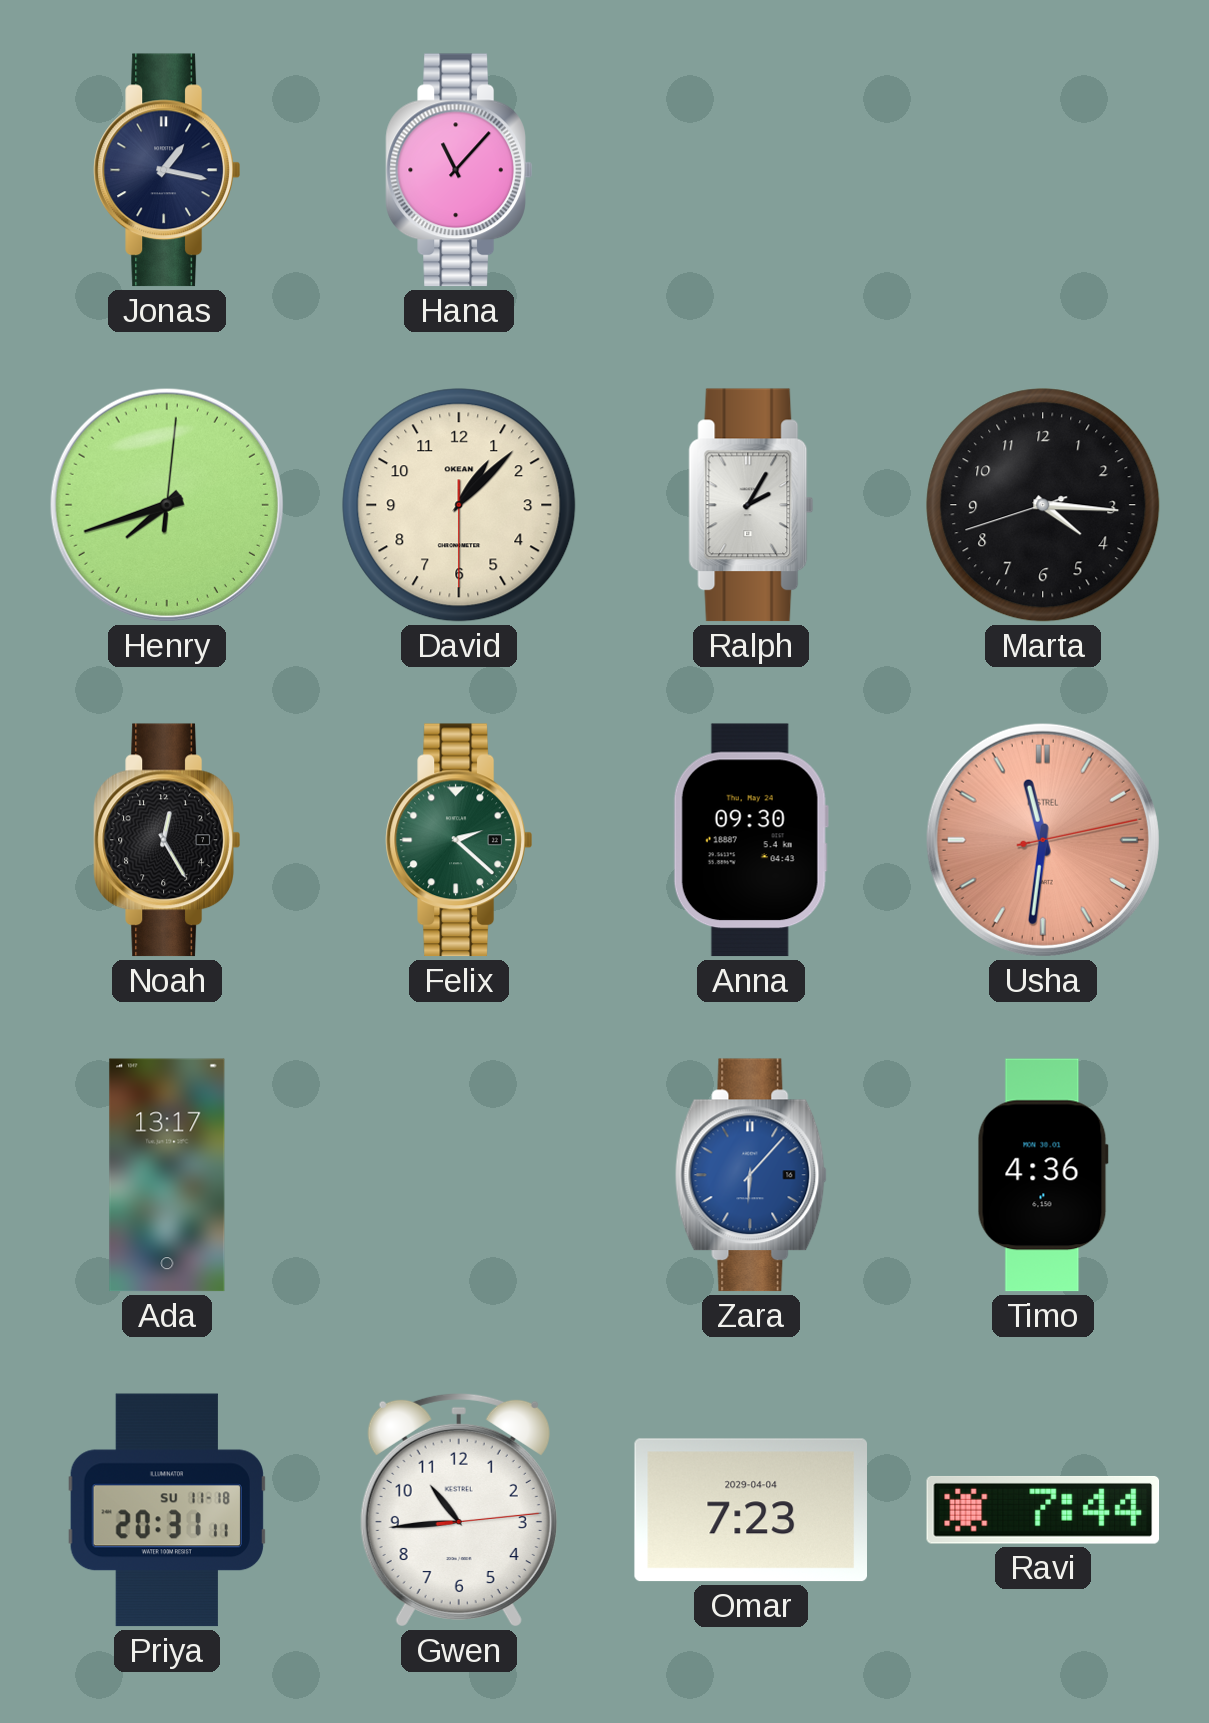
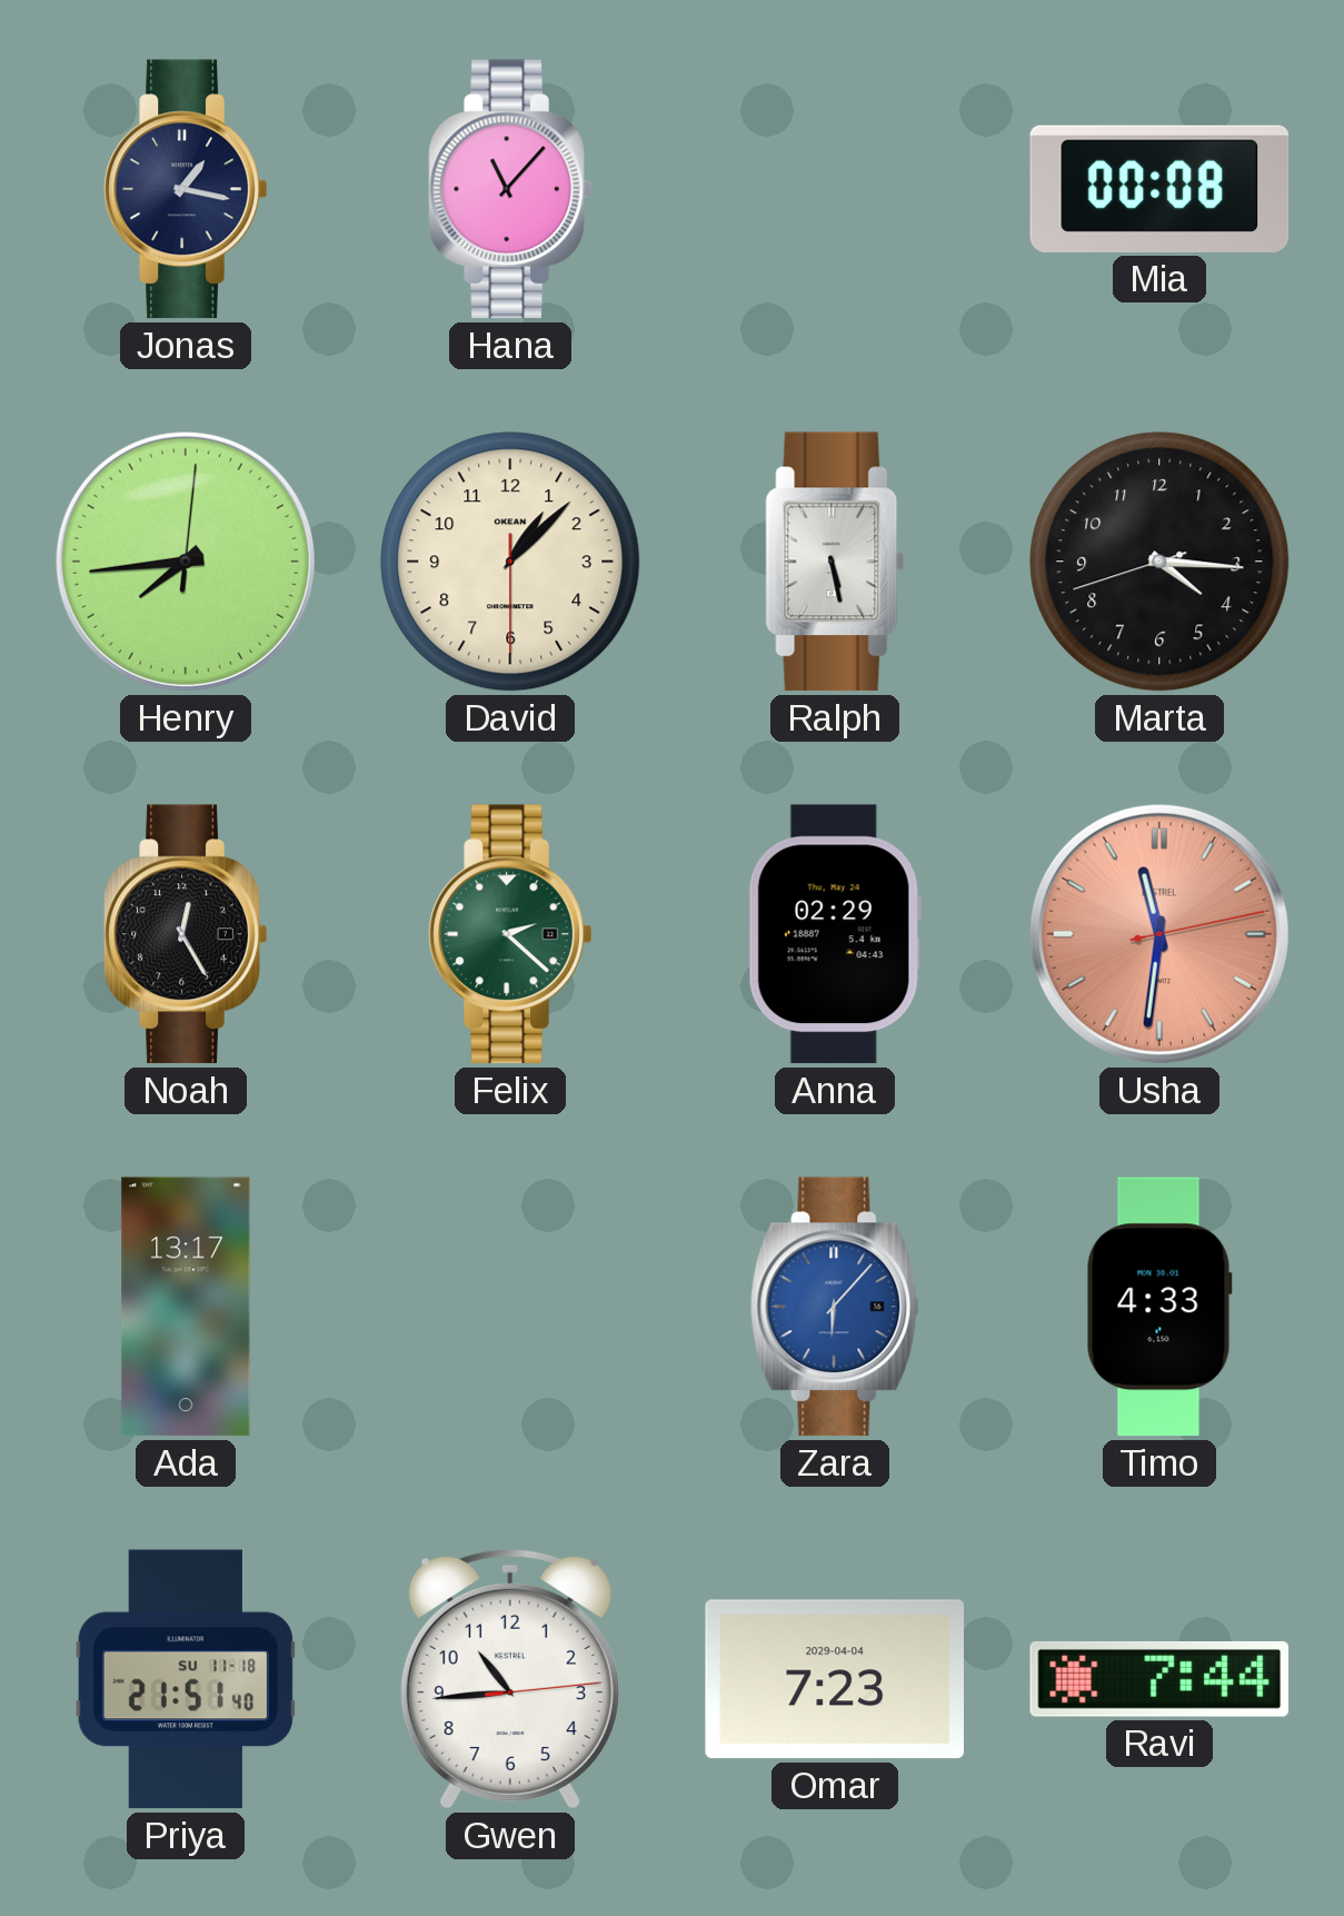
Mia: none -> 00:08
Henry: 7:42 -> 7:44
Ralph: 2:05 -> 5:28
Anna: 09:30 -> 02:29
Timo: 4:36 -> 4:33
Priya: 20:31 -> 21:51
